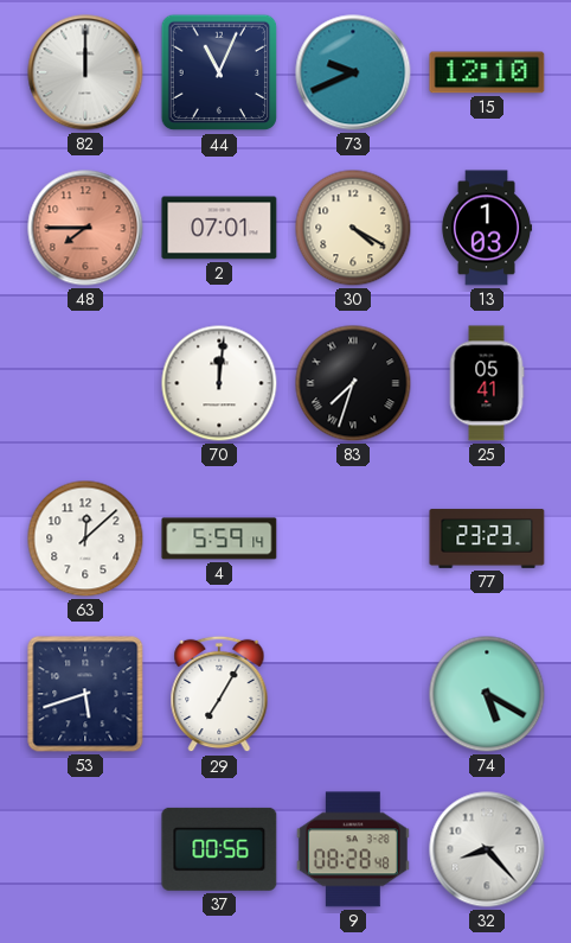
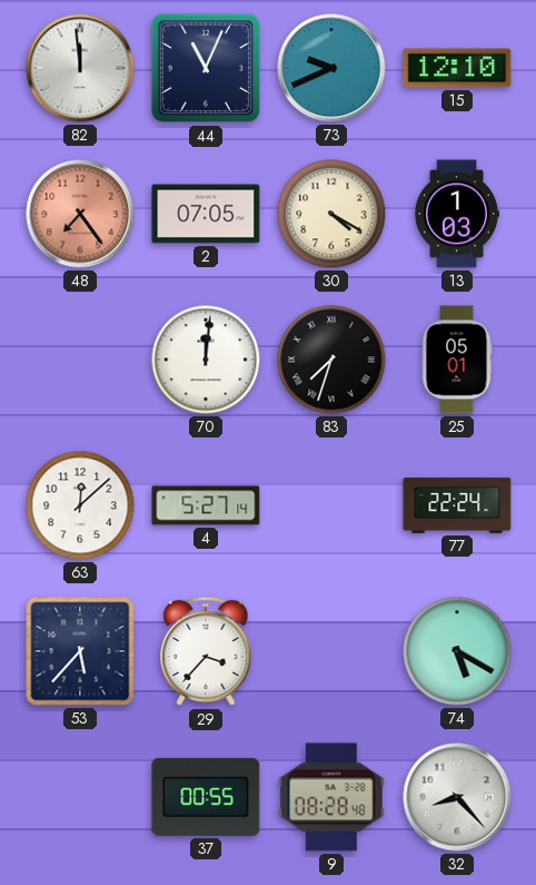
82: 12:00 -> 11:59
48: 7:45 -> 7:24
2: 07:01 -> 07:05
25: 05:41 -> 05:01
4: 5:59 -> 5:27
77: 23:23 -> 22:24
53: 5:42 -> 5:37
29: 7:05 -> 3:37
37: 00:56 -> 00:55
